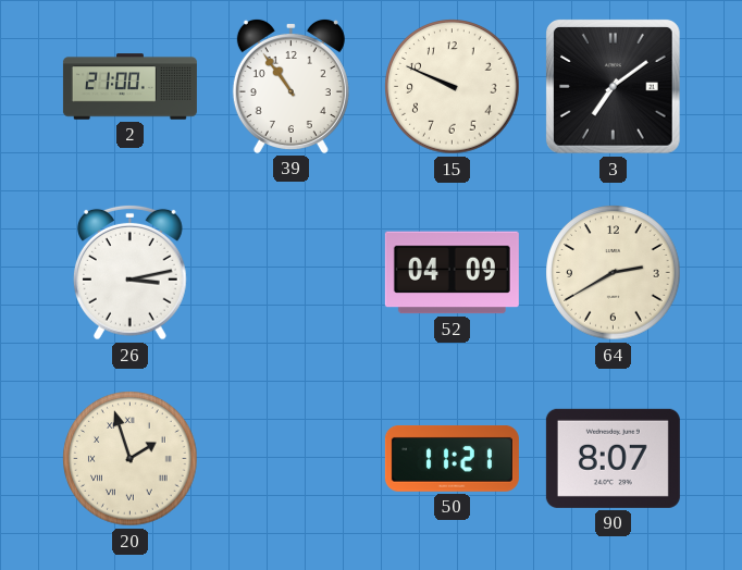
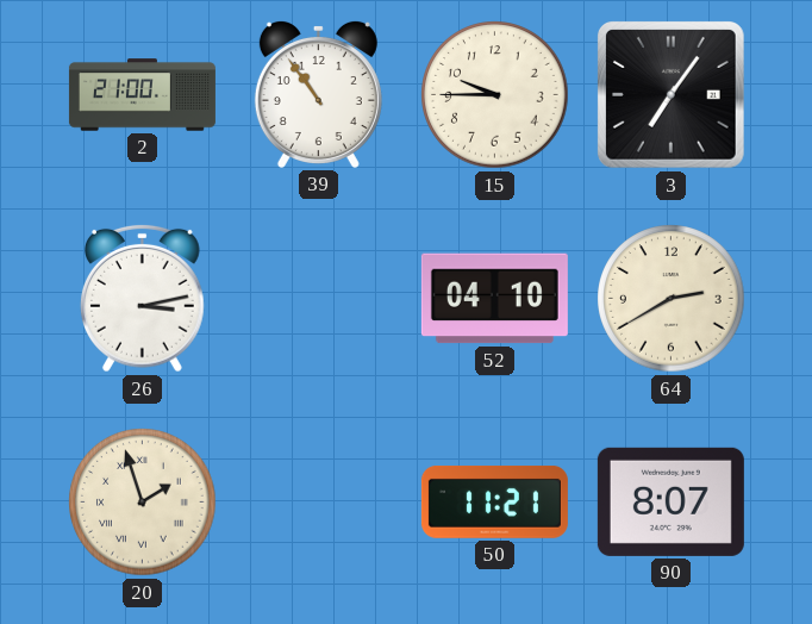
15: 9:49 -> 9:45
3: 7:09 -> 7:06
52: 04:09 -> 04:10
